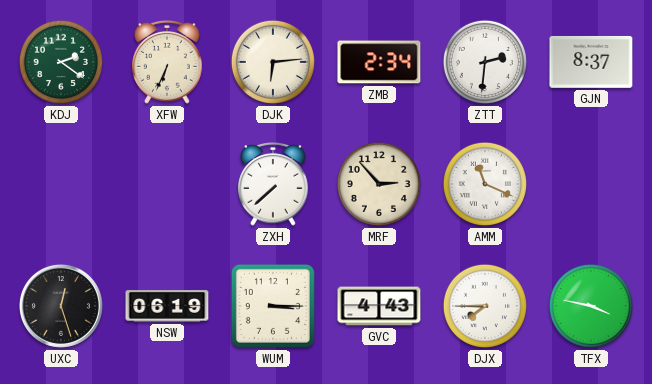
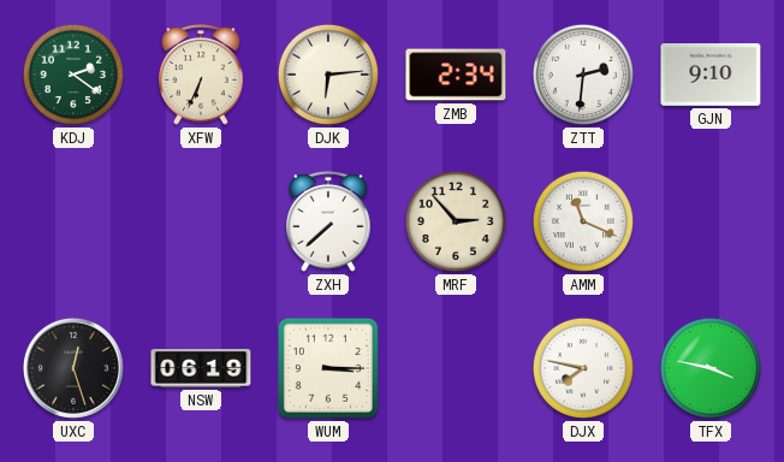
GJN: 8:37 -> 9:10
GVC: 4:43 -> none
DJX: 7:45 -> 7:47
